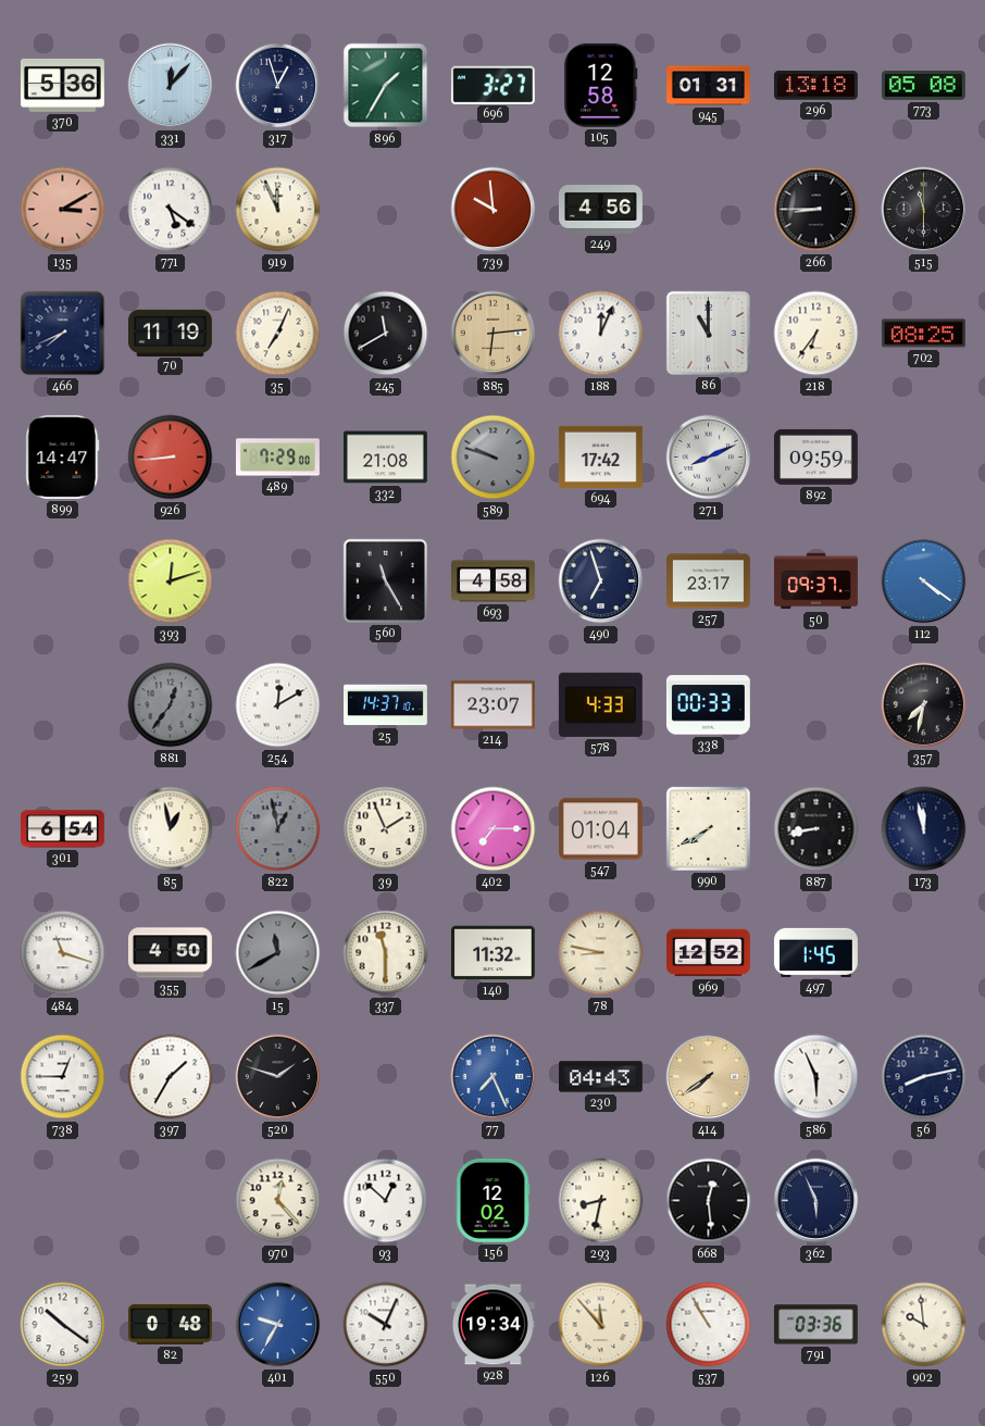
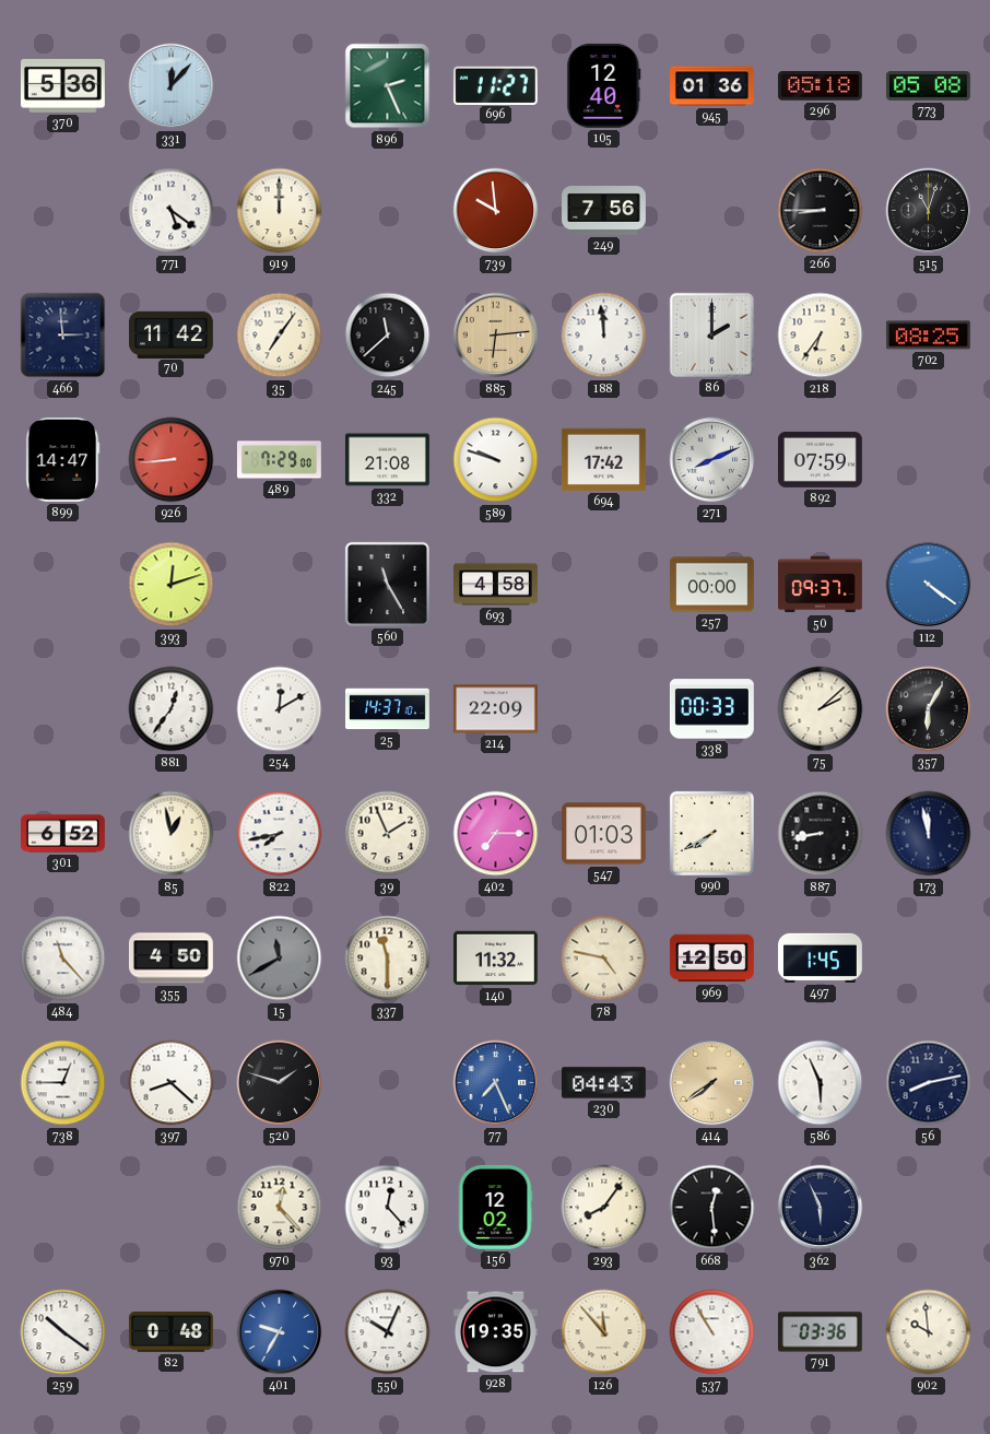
317: 12:57 -> none
896: 1:35 -> 2:26
696: 3:27 -> 11:27
105: 12:58 -> 12:40
945: 01:31 -> 01:36
296: 13:18 -> 05:18
135: 3:10 -> none
919: 11:56 -> 12:00
249: 4:56 -> 7:56
515: 11:30 -> 11:03
466: 7:41 -> 2:59
70: 11:19 -> 11:42
35: 7:04 -> 7:06
245: 11:40 -> 11:38
188: 12:04 -> 11:59
86: 11:00 -> 2:00
589 dial: grey -> white
892: 09:59 -> 07:59
490: 6:57 -> none
257: 23:17 -> 00:00
881 dial: grey -> white
214: 23:07 -> 22:09
578: 4:33 -> none
75: none -> 2:08
357: 7:32 -> 6:05
301: 6:54 -> 6:52
822: 12:58 -> 7:43
822 dial: grey -> white
547: 01:04 -> 01:03
484: 11:18 -> 11:23
78: 8:47 -> 4:47
969: 12:52 -> 12:50
397: 1:35 -> 8:22
93: 12:52 -> 12:23
293: 8:32 -> 8:06
928: 19:34 -> 19:35
